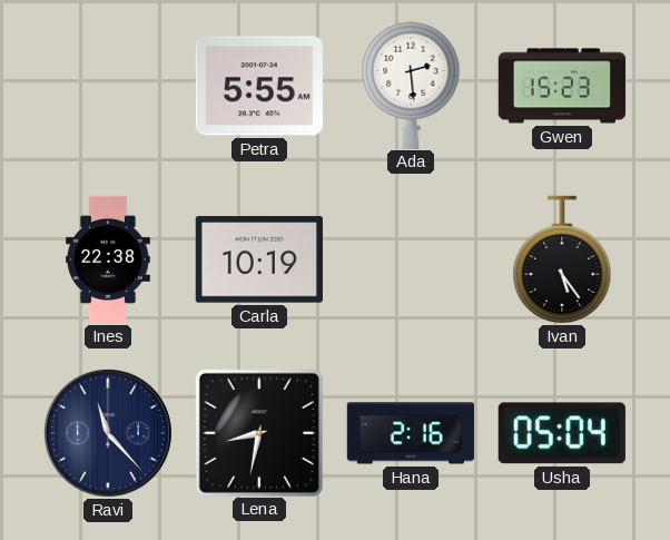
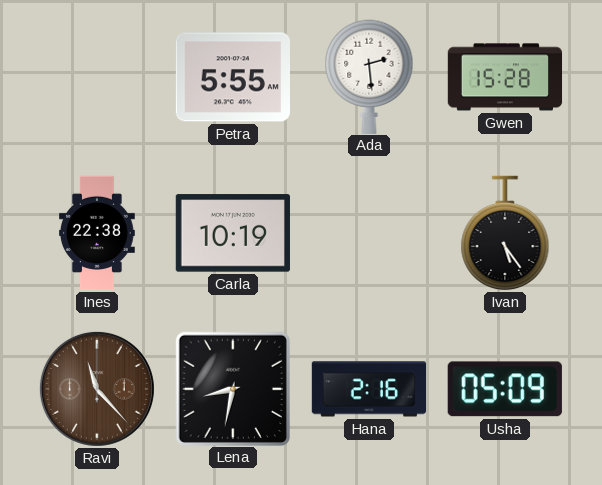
Gwen: 15:23 -> 15:28
Ravi dial: navy -> brown
Usha: 05:04 -> 05:09
